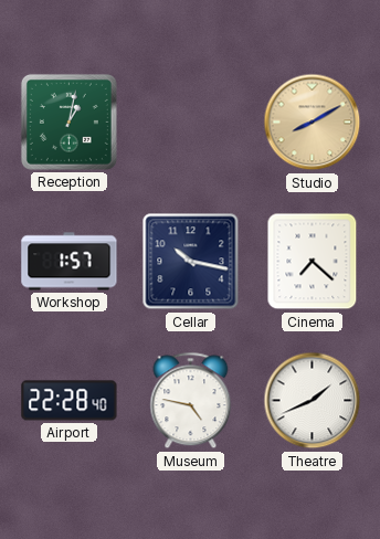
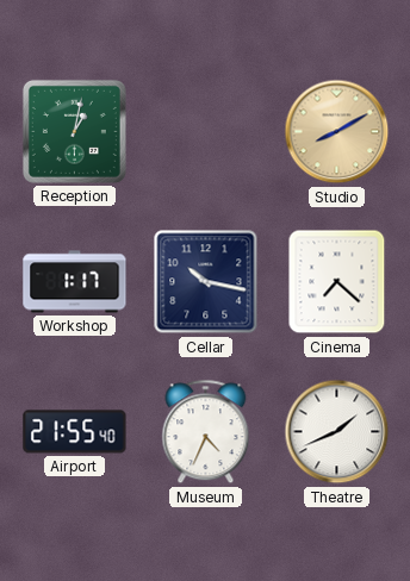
Workshop: 1:57 -> 1:17
Airport: 22:28 -> 21:55
Museum: 4:47 -> 4:34
